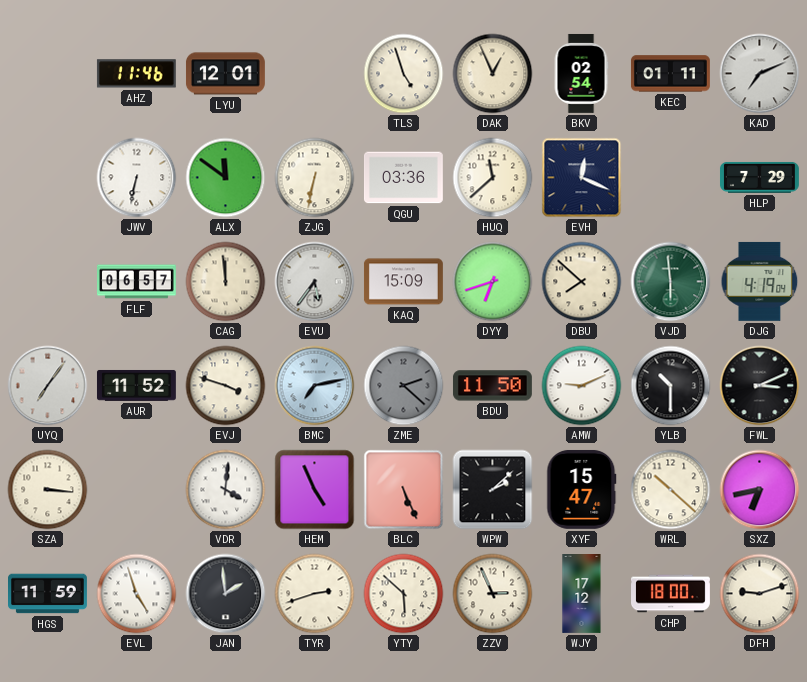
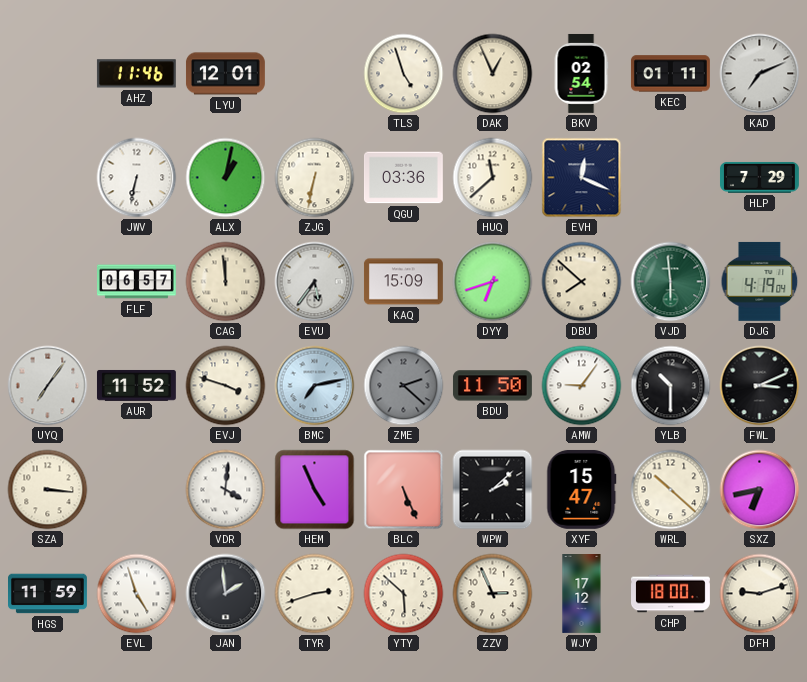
ALX: 11:51 -> 1:02
AMW: 9:11 -> 9:06
